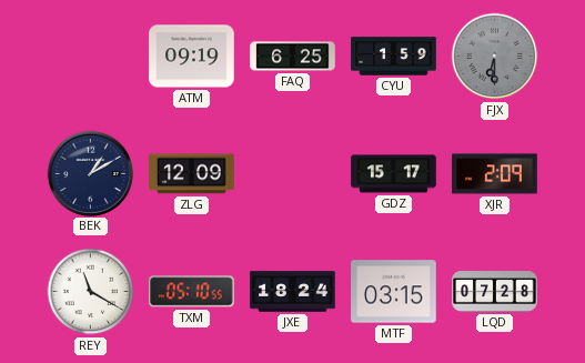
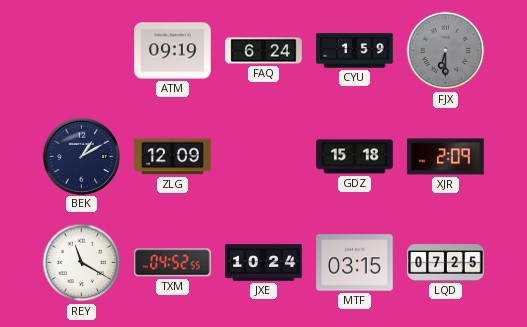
FAQ: 6:25 -> 6:24
GDZ: 15:17 -> 15:18
TXM: 05:10 -> 04:52
JXE: 18:24 -> 10:24
LQD: 07:28 -> 07:25
